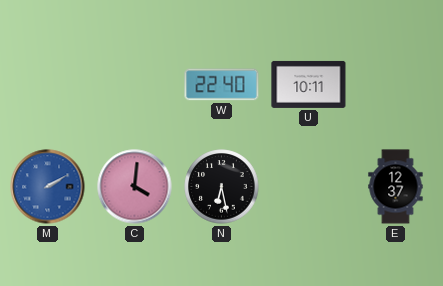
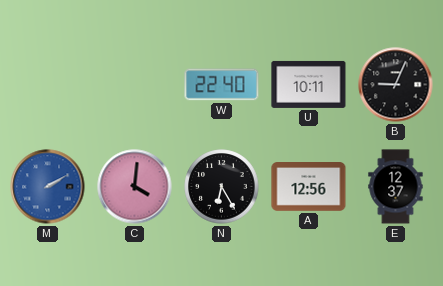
B: none -> 9:04
N: 6:28 -> 6:25
A: none -> 12:56
